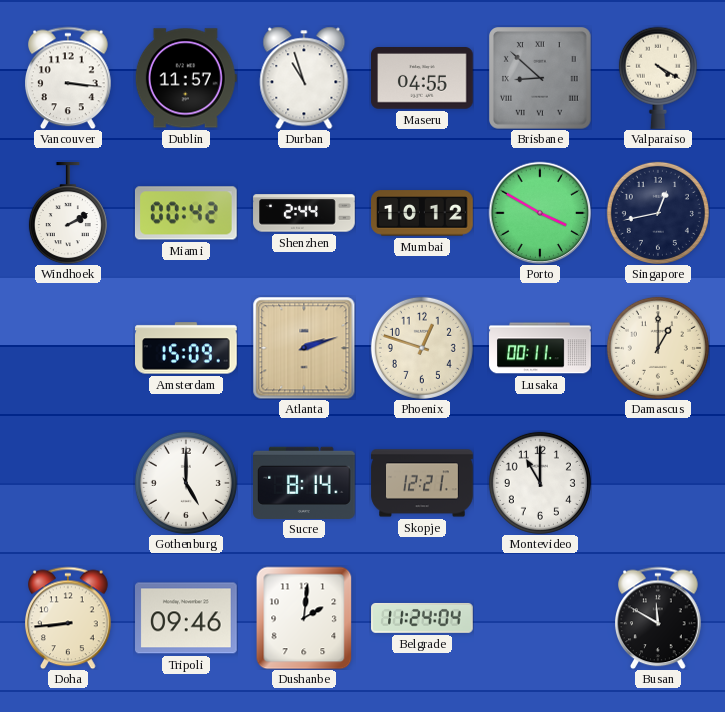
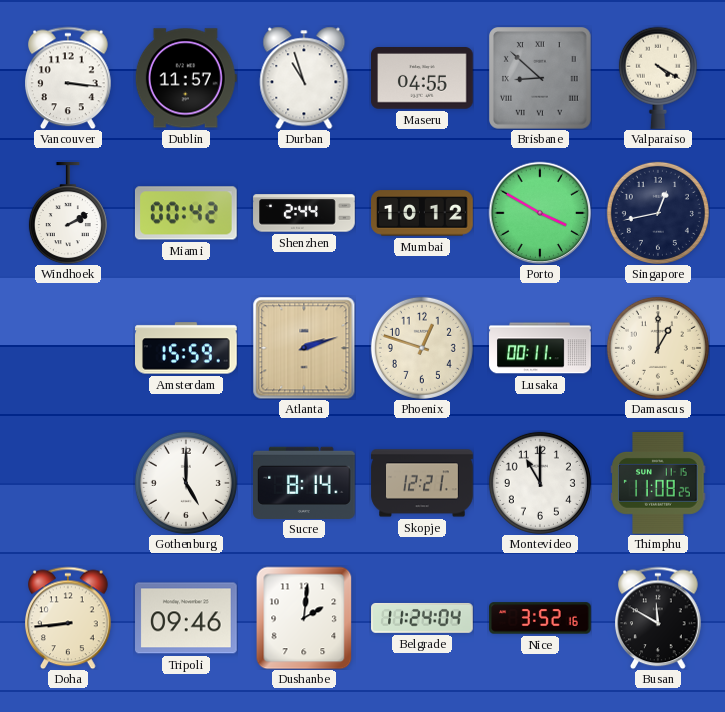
Amsterdam: 15:09 -> 15:59
Thimphu: none -> 11:08
Nice: none -> 3:52
